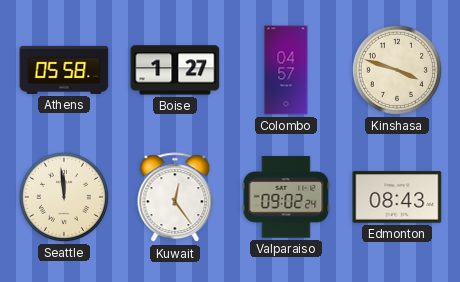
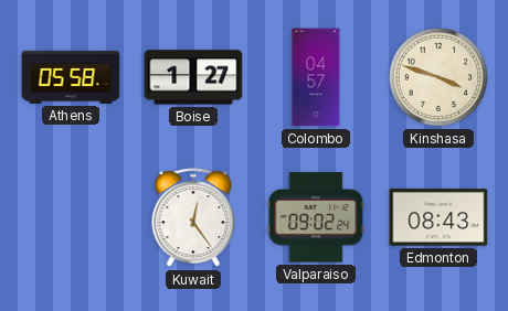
Seattle: 11:59 -> none
